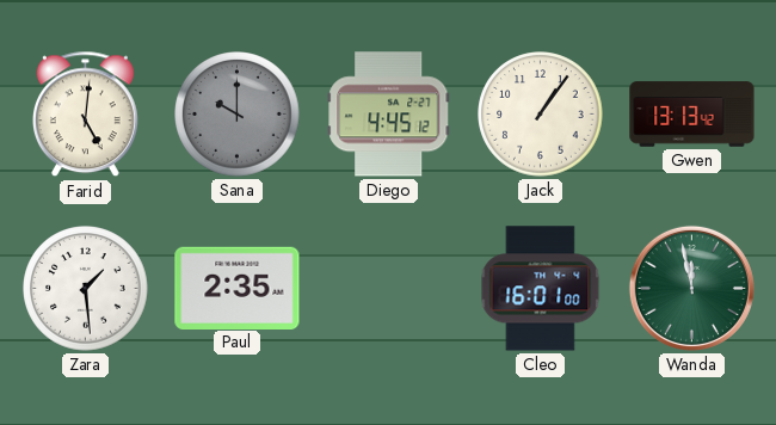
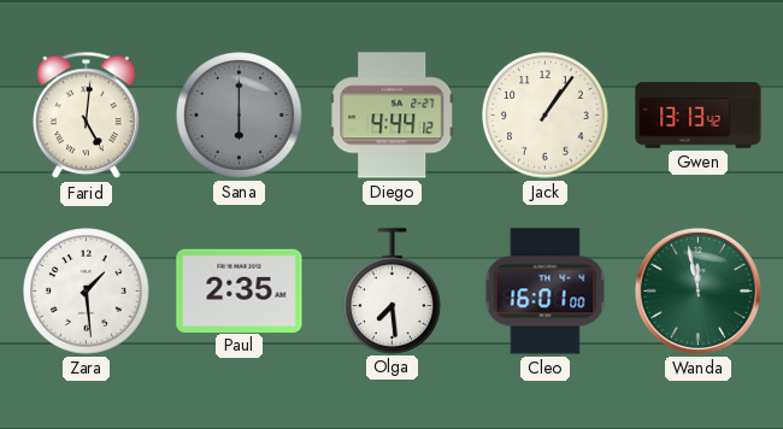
Sana: 10:00 -> 6:00
Diego: 4:45 -> 4:44
Olga: none -> 7:29
